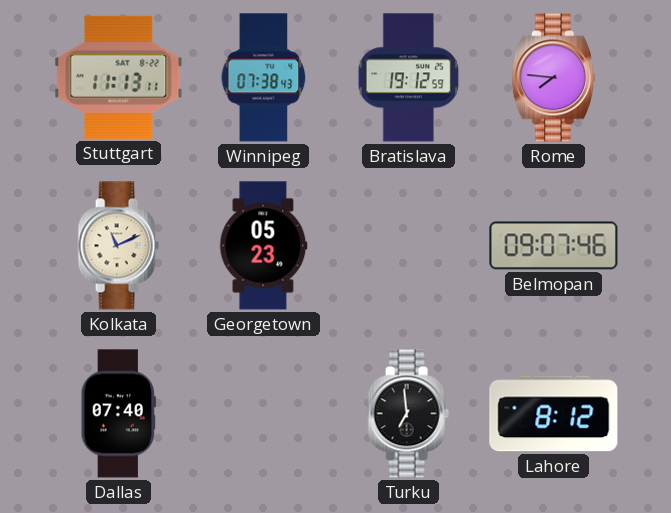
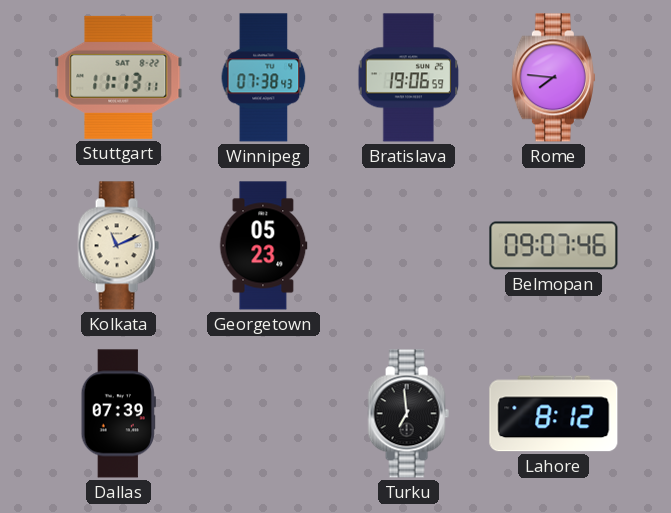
Bratislava: 19:12 -> 19:06
Dallas: 07:40 -> 07:39
